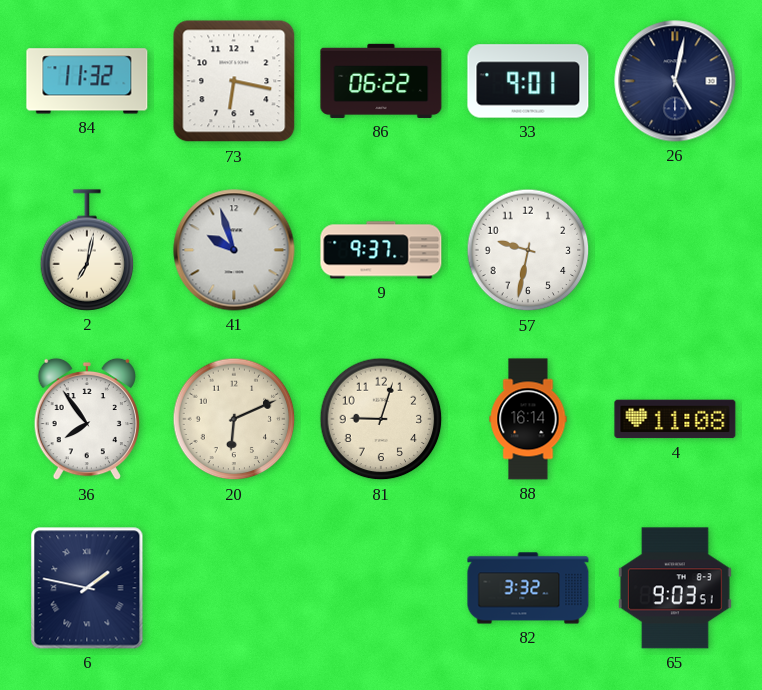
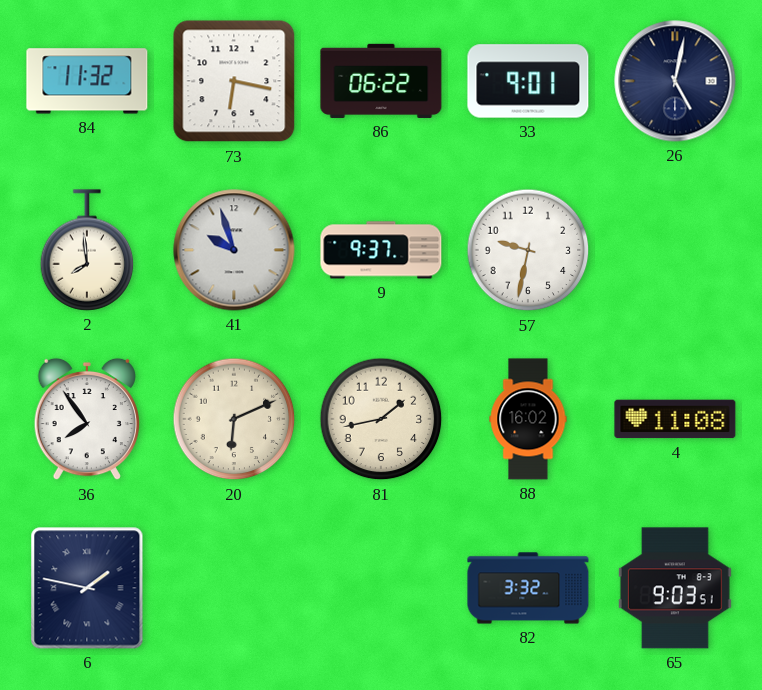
2: 7:02 -> 7:59
81: 9:03 -> 1:43
88: 16:14 -> 16:02
